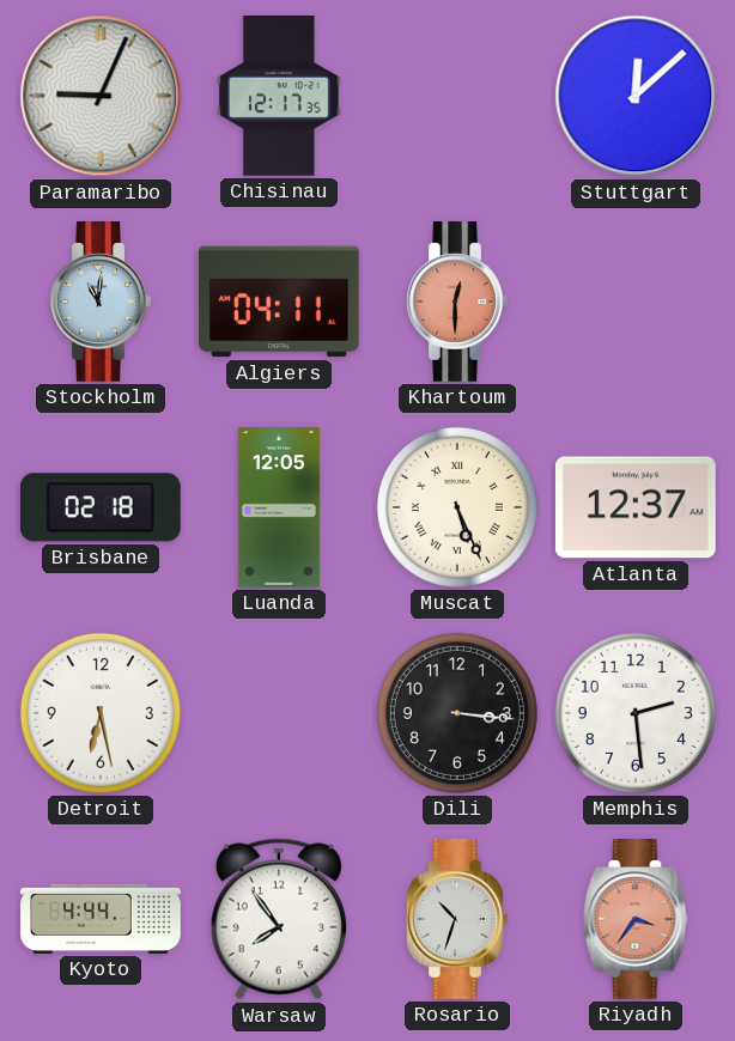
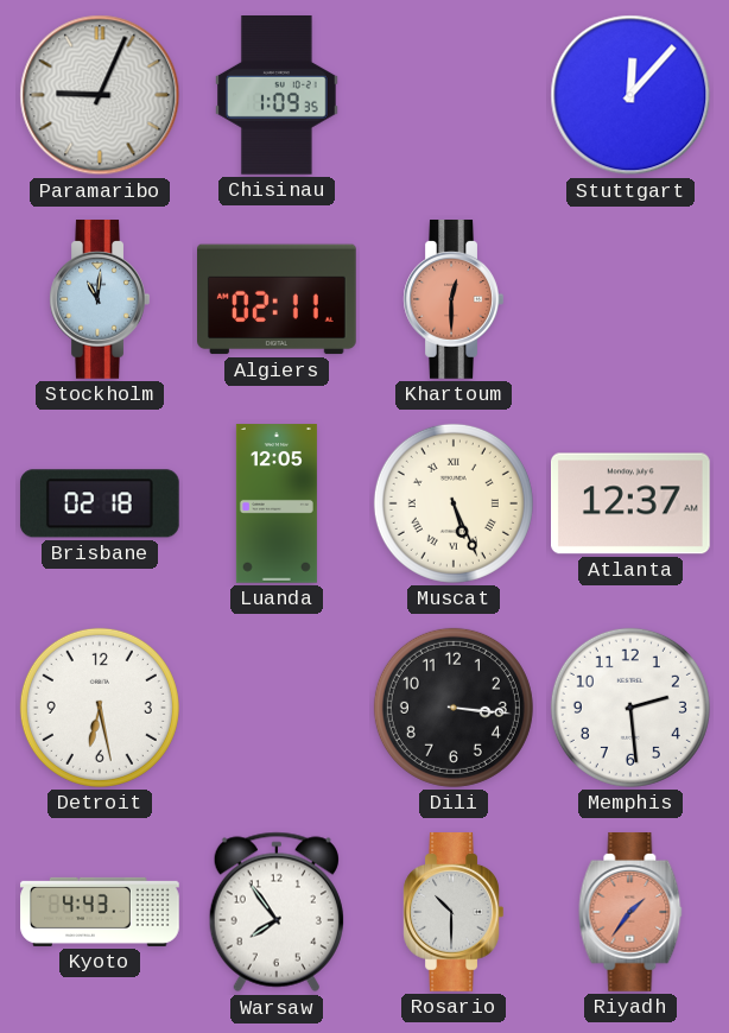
Chisinau: 12:17 -> 1:09
Stuttgart: 12:08 -> 12:07
Algiers: 04:11 -> 02:11
Kyoto: 4:44 -> 4:43
Rosario: 10:33 -> 10:30
Riyadh: 3:36 -> 1:36
